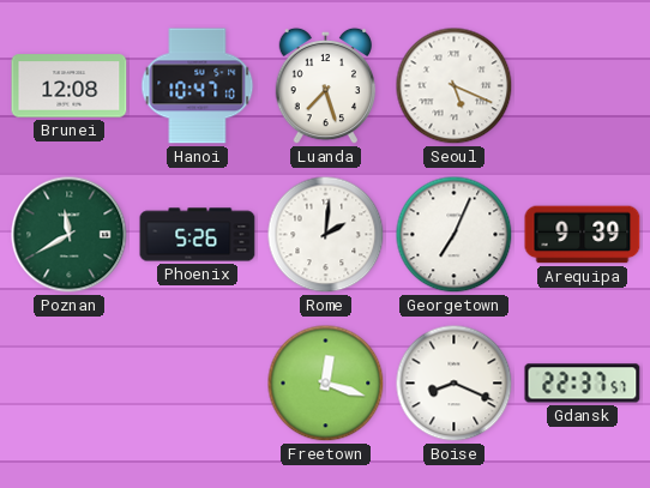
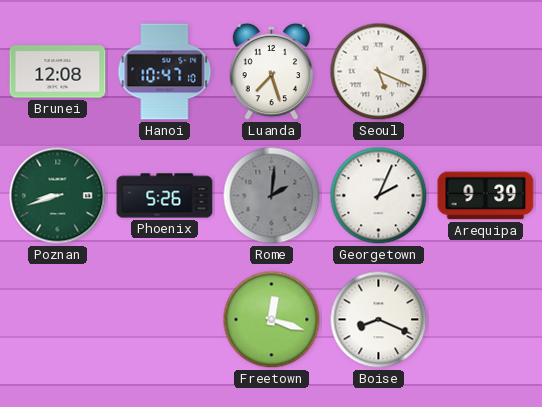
Poznan: 11:40 -> 8:42
Rome dial: white -> grey
Georgetown: 7:04 -> 2:04
Gdansk: 22:37 -> none
